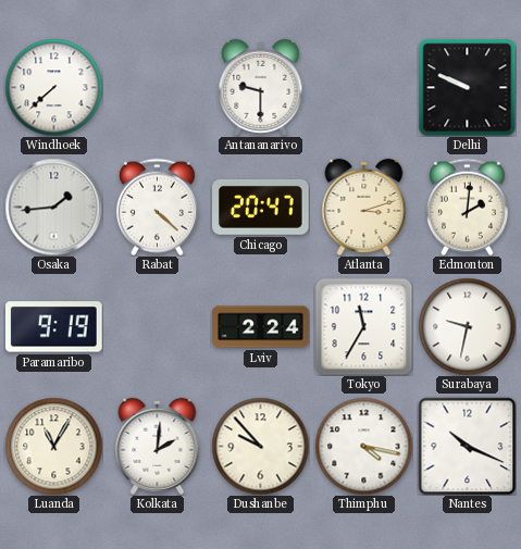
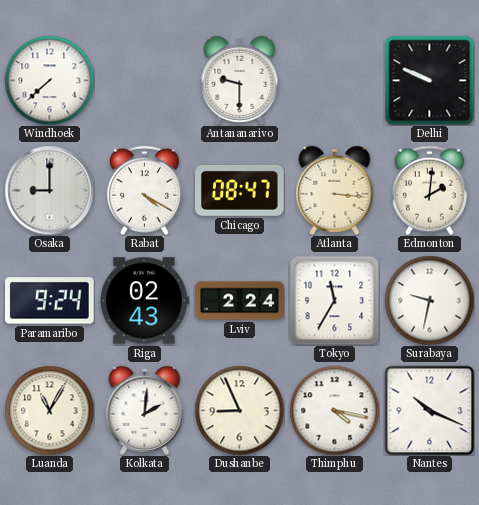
Osaka: 1:44 -> 9:00
Rabat: 4:22 -> 4:20
Chicago: 20:47 -> 08:47
Atlanta: 3:12 -> 3:16
Paramaribo: 9:19 -> 9:24
Riga: none -> 02:43
Dushanbe: 9:53 -> 8:56
